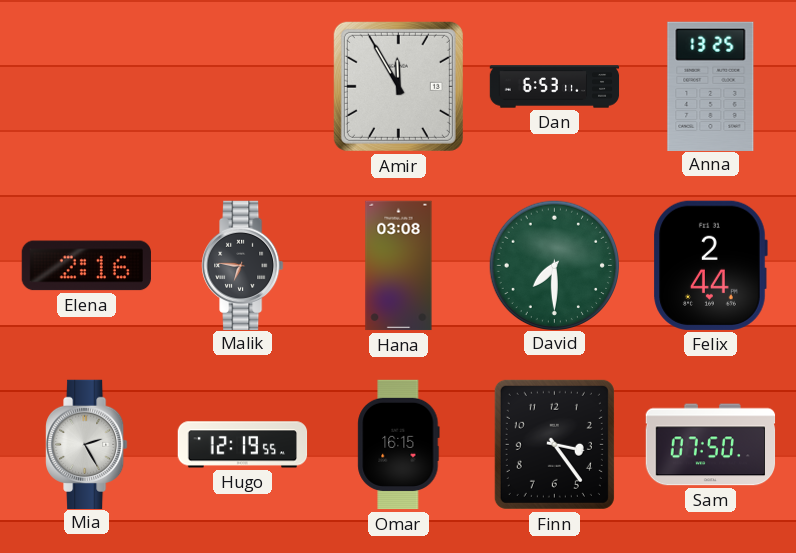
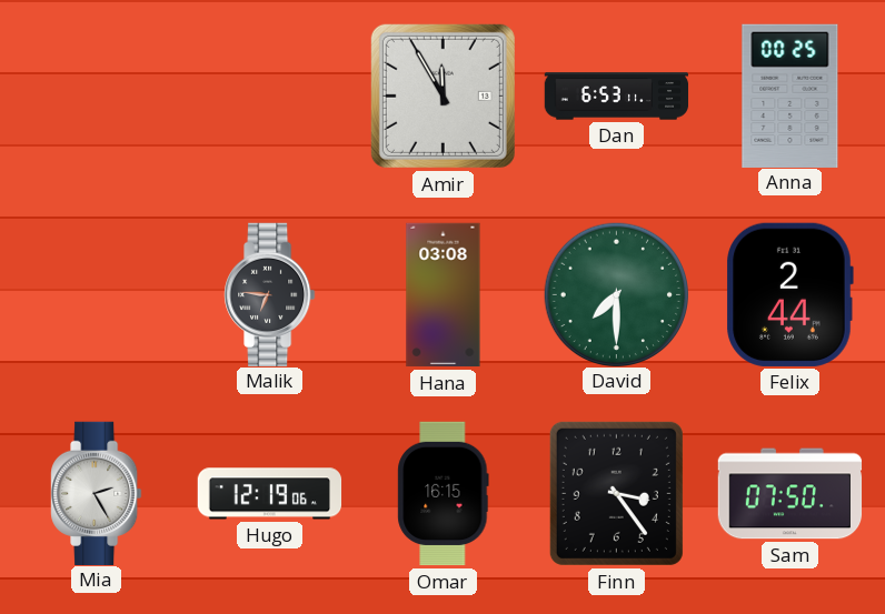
Anna: 13:25 -> 00:25
Elena: 2:16 -> none
Hugo: 12:19:55 -> 12:19:06
